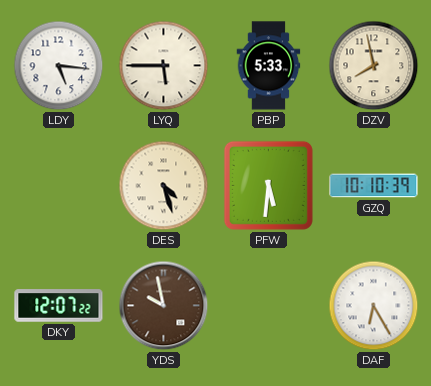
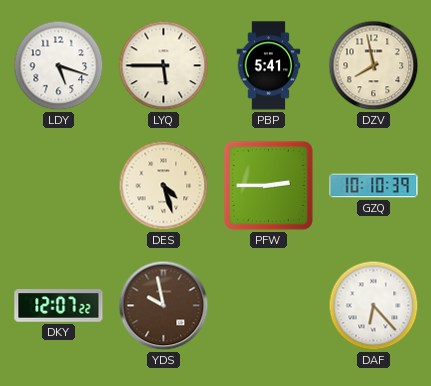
LDY: 5:16 -> 5:18
PBP: 5:33 -> 5:41
PFW: 5:31 -> 2:45
DAF: 6:25 -> 6:23
